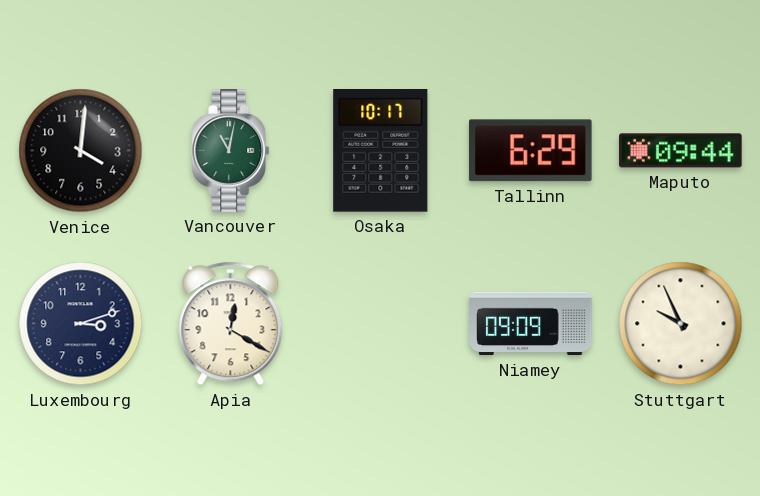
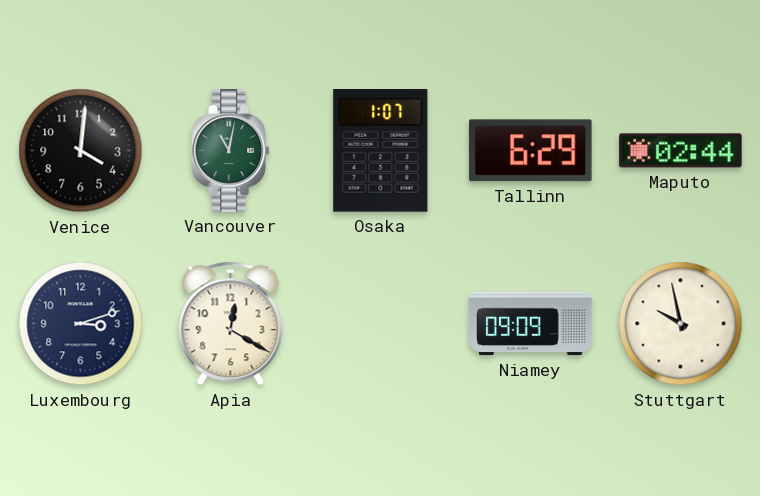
Osaka: 10:17 -> 1:07
Maputo: 09:44 -> 02:44
Stuttgart: 9:56 -> 9:58
